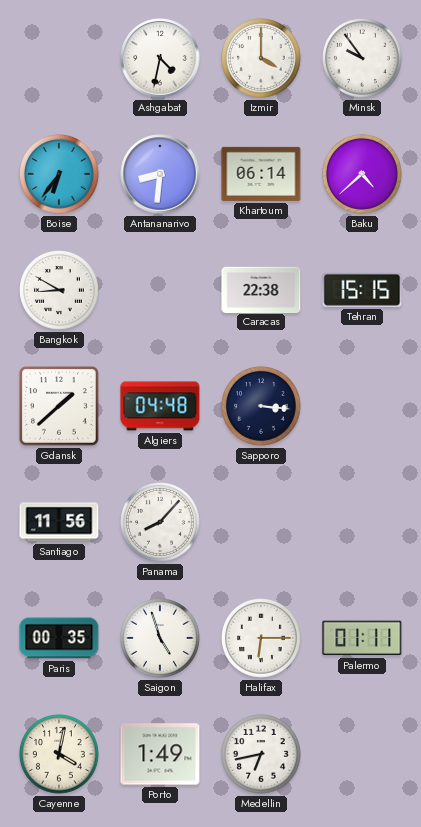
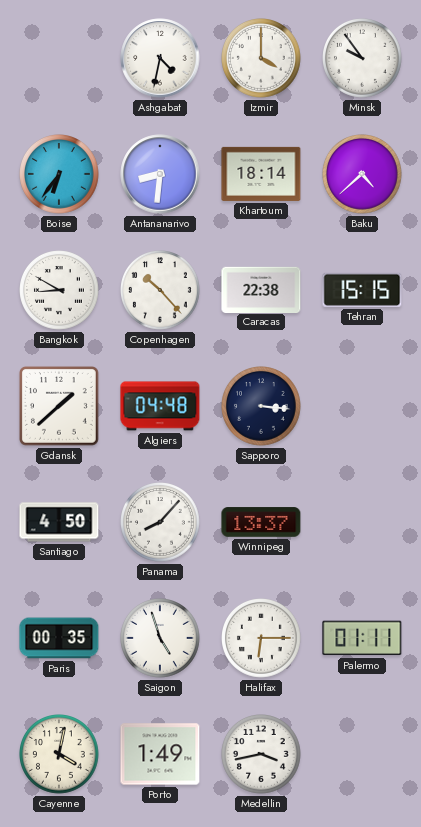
Khartoum: 06:14 -> 18:14
Copenhagen: none -> 10:23
Santiago: 11:56 -> 4:50
Winnipeg: none -> 13:37
Medellin: 6:43 -> 3:43
